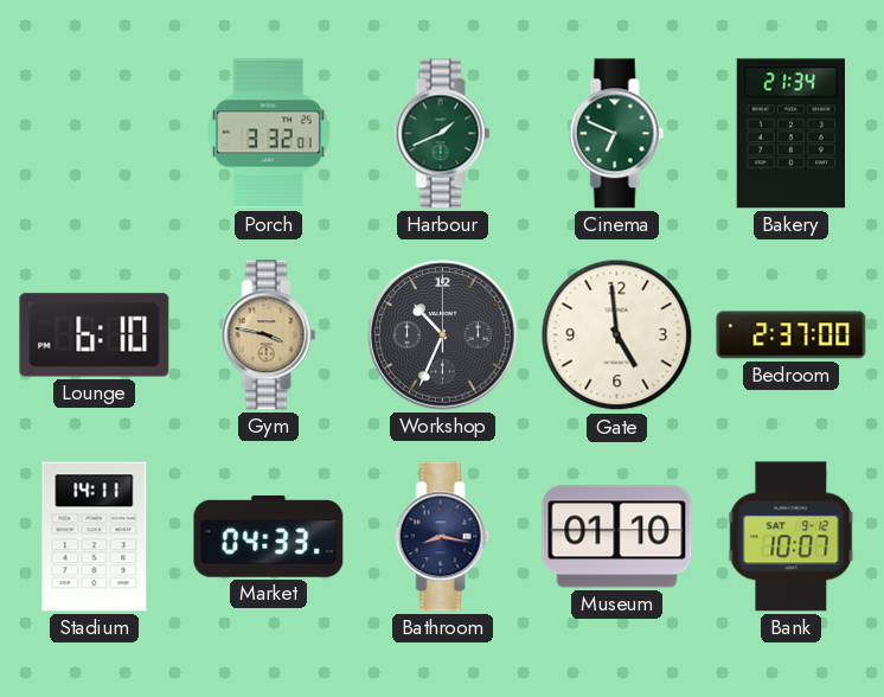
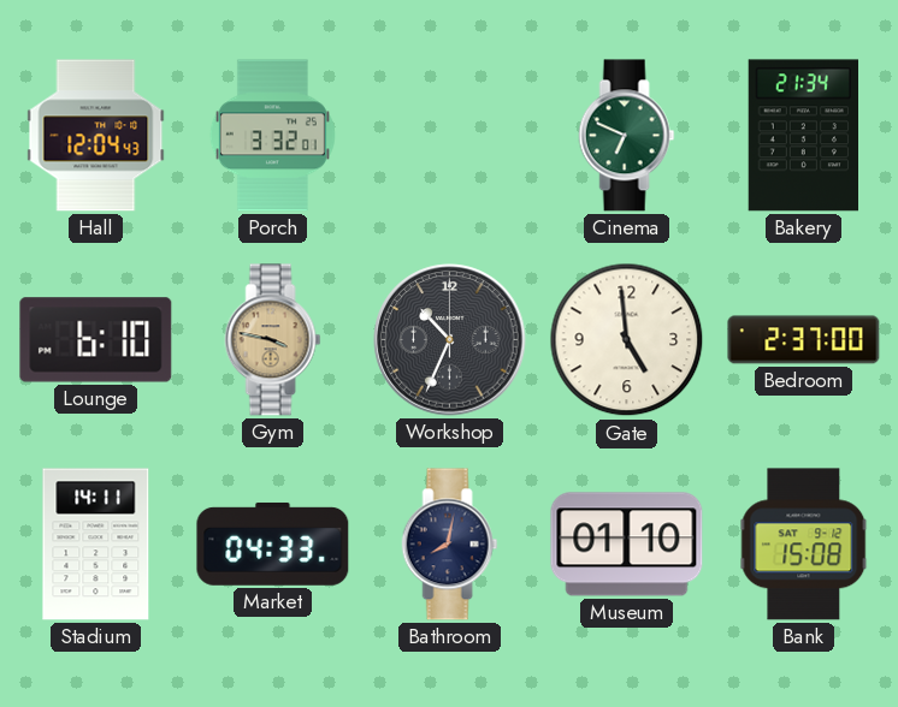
Hall: none -> 12:04
Harbour: 1:41 -> none
Bathroom: 8:17 -> 8:02
Bank: 10:07 -> 15:08
